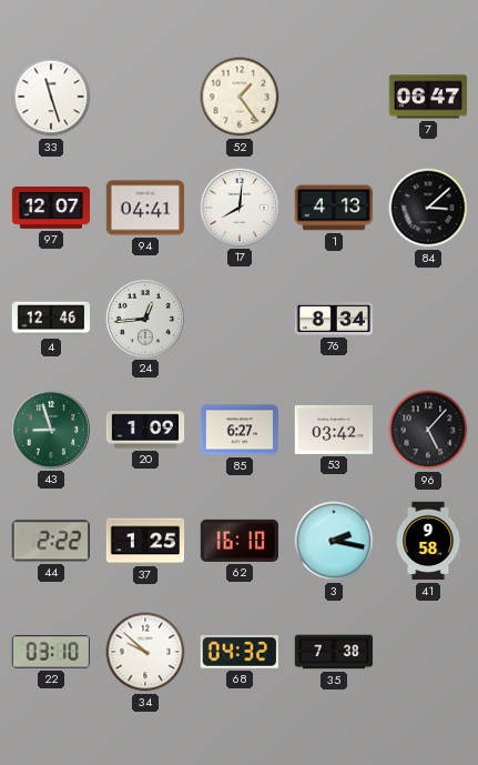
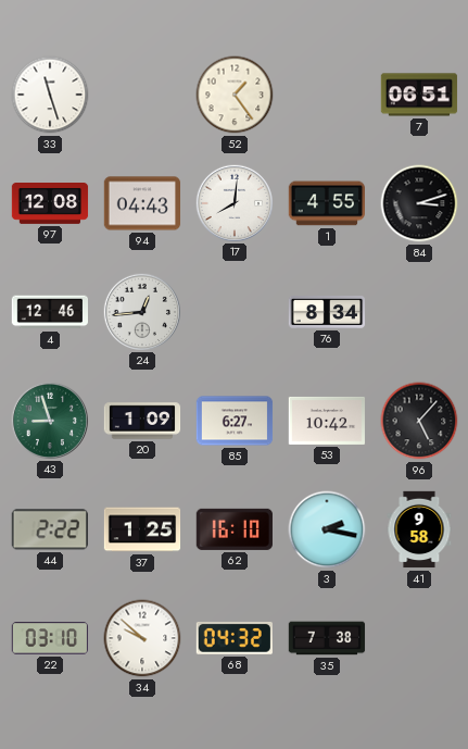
7: 06:47 -> 06:51
97: 12:07 -> 12:08
94: 04:41 -> 04:43
1: 4:13 -> 4:55
84: 3:08 -> 3:12
53: 03:42 -> 10:42
